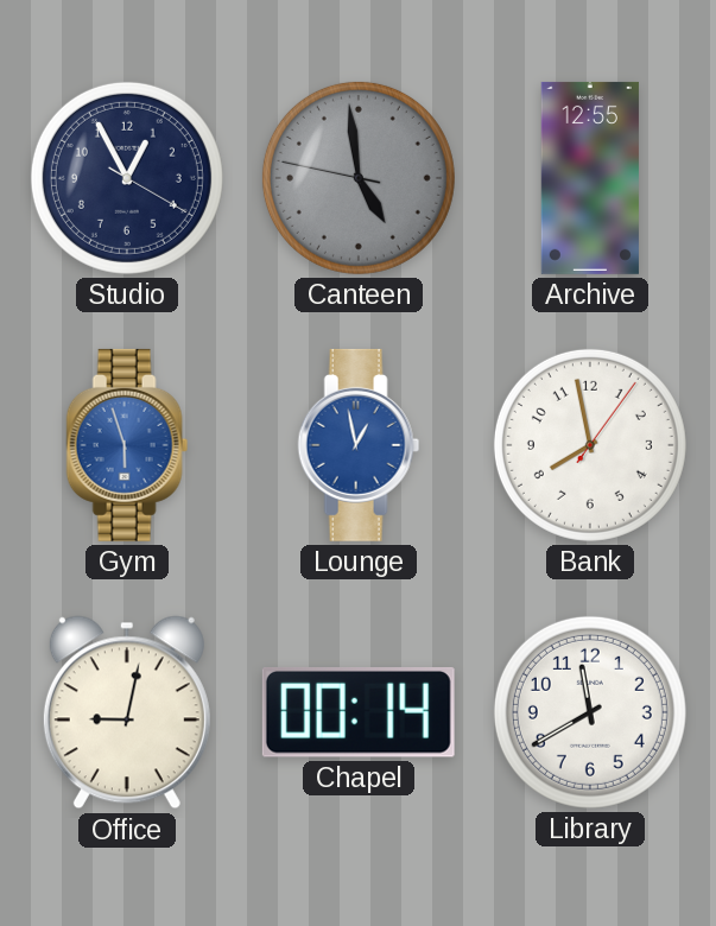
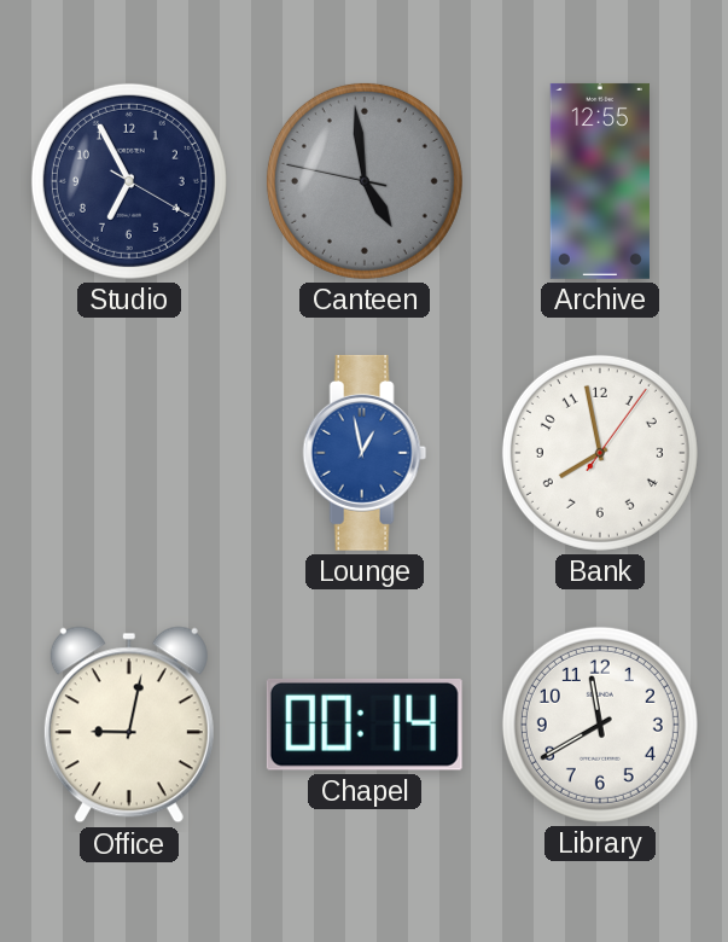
Studio: 12:55 -> 6:55
Gym: 5:57 -> none
